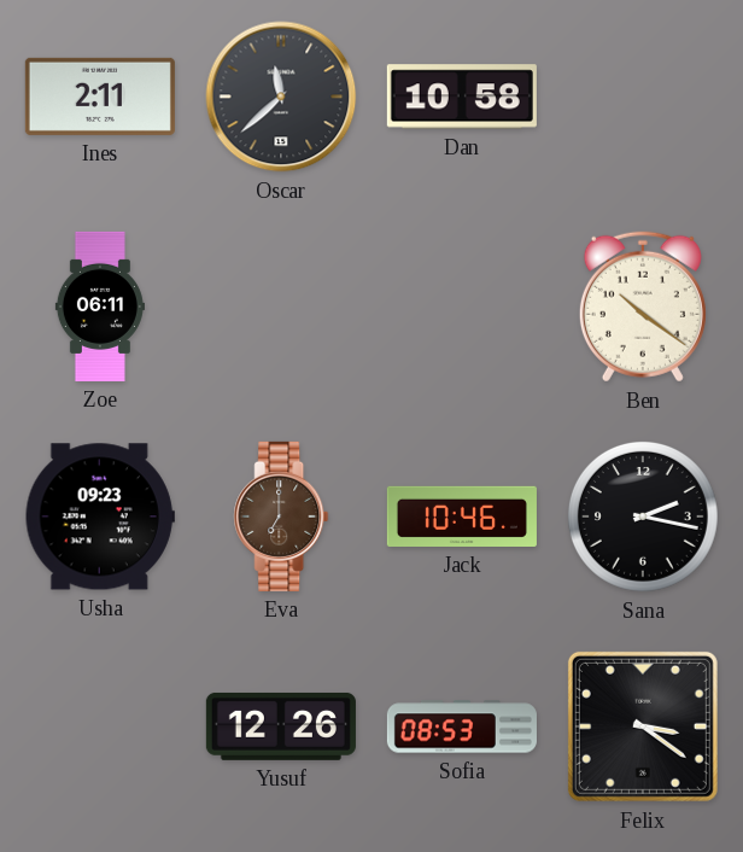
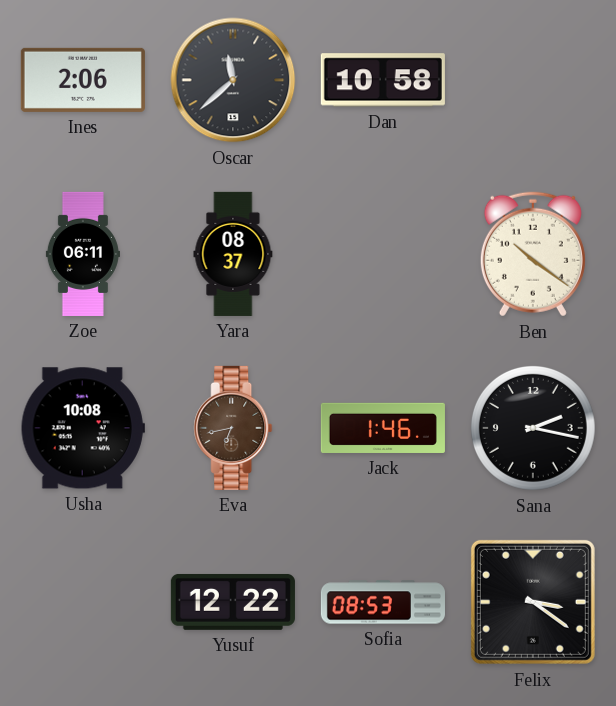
Ines: 2:11 -> 2:06
Yara: none -> 08:37
Usha: 09:23 -> 10:08
Eva: 7:00 -> 6:43
Jack: 10:46 -> 1:46
Yusuf: 12:26 -> 12:22
